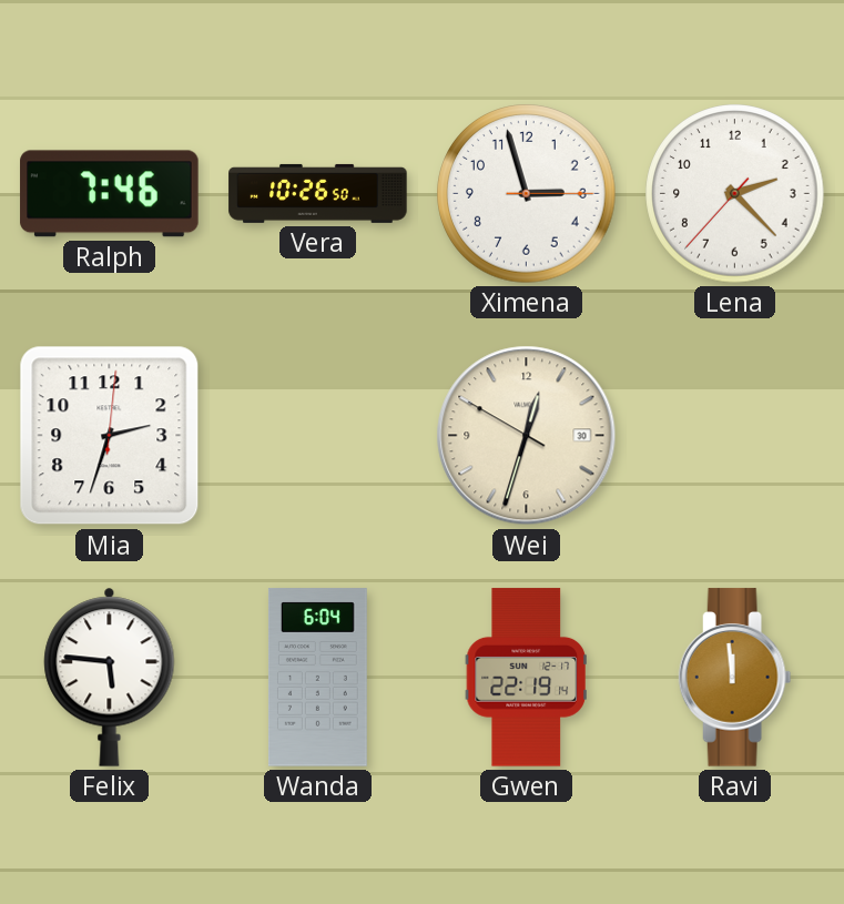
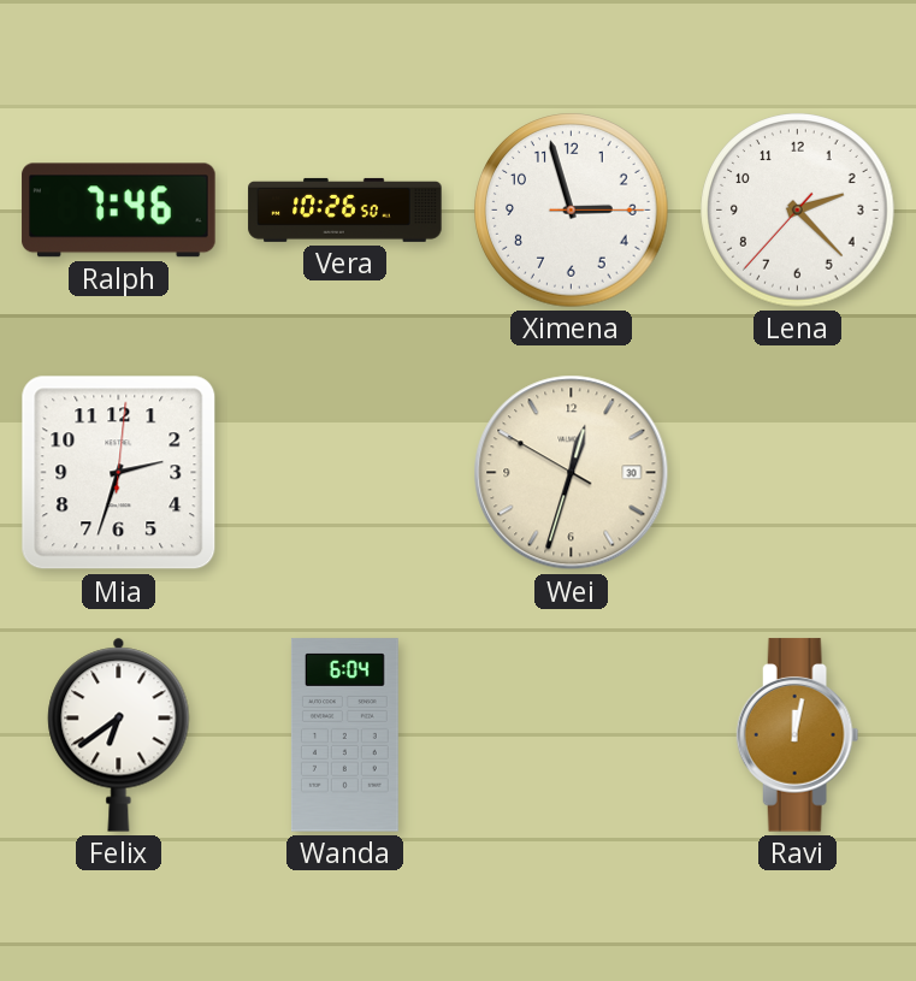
Felix: 5:46 -> 6:39
Gwen: 22:19 -> none
Ravi: 11:59 -> 12:02
